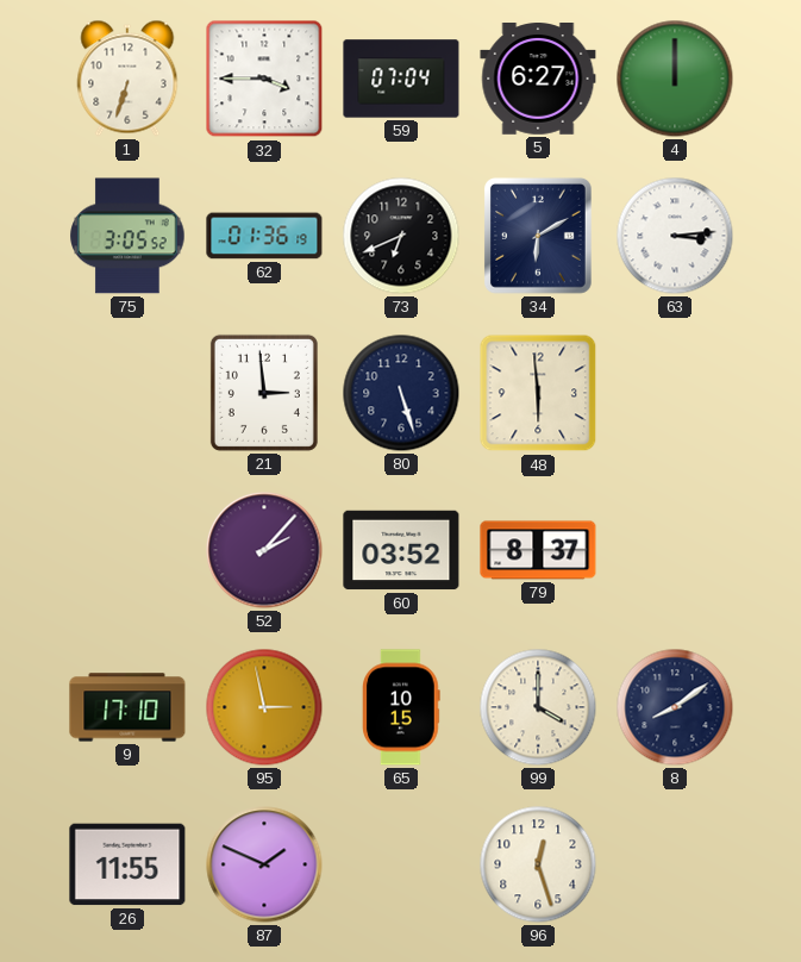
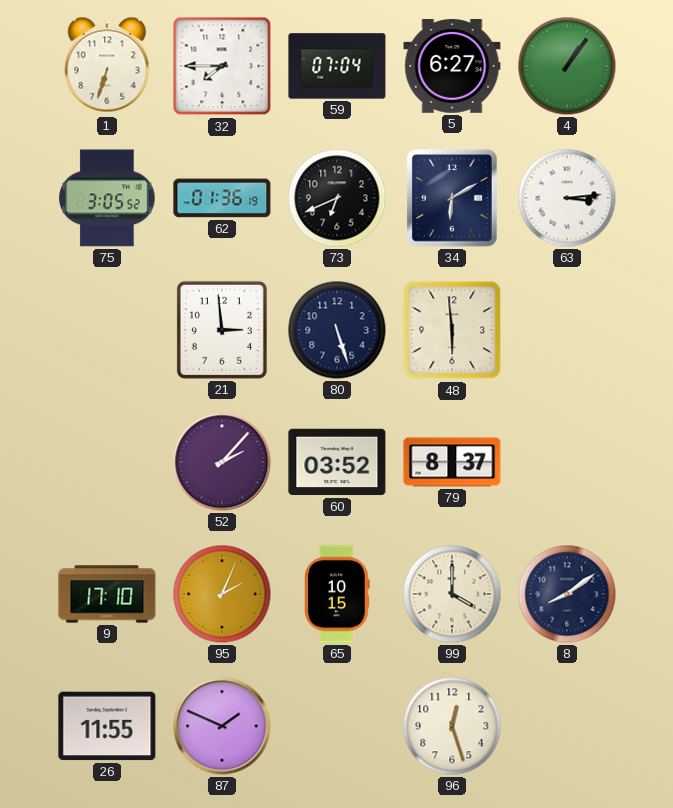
32: 3:45 -> 7:45
4: 12:00 -> 1:06
95: 2:58 -> 2:04
